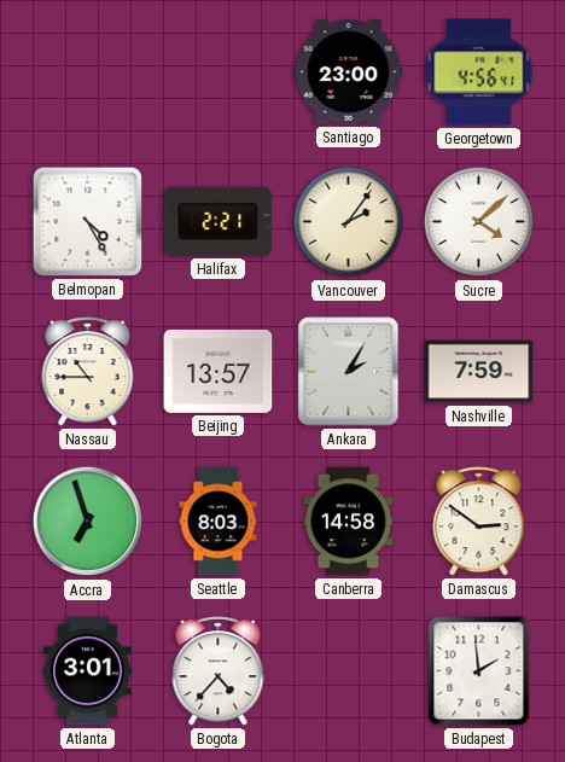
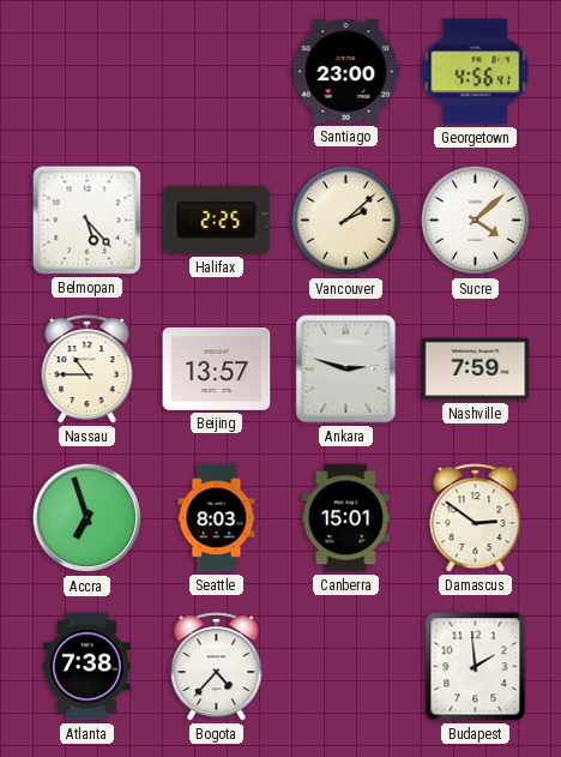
Belmopan: 4:25 -> 5:23
Halifax: 2:21 -> 2:25
Vancouver: 2:06 -> 2:08
Ankara: 2:05 -> 2:48
Canberra: 14:58 -> 15:01
Atlanta: 3:01 -> 7:38
